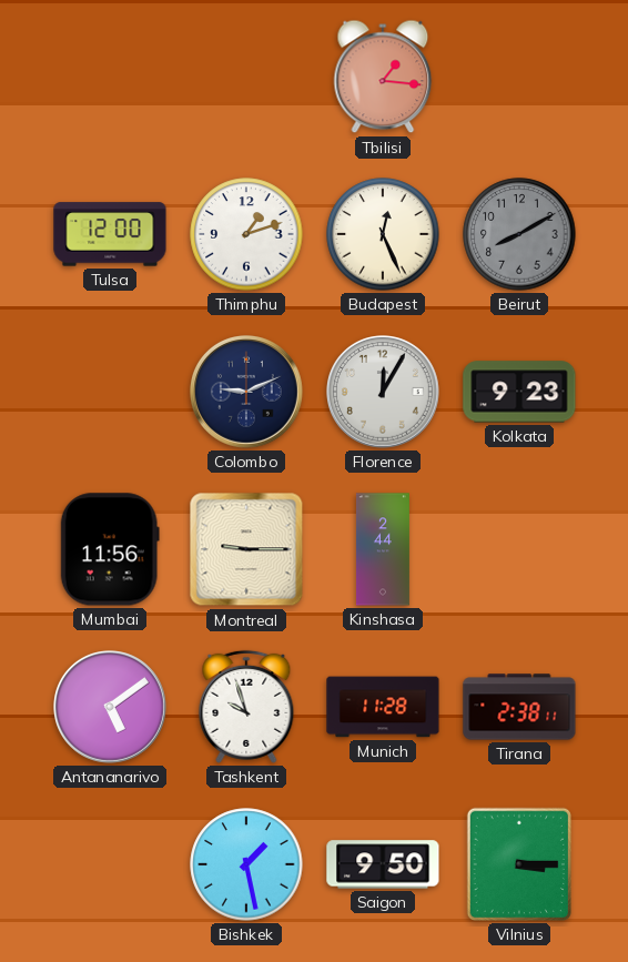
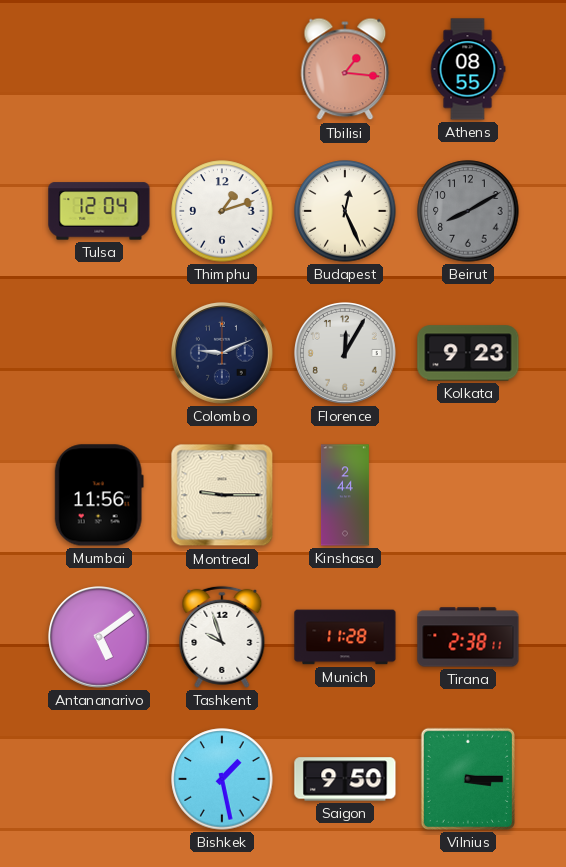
Athens: none -> 08:55
Tulsa: 12:00 -> 12:04
